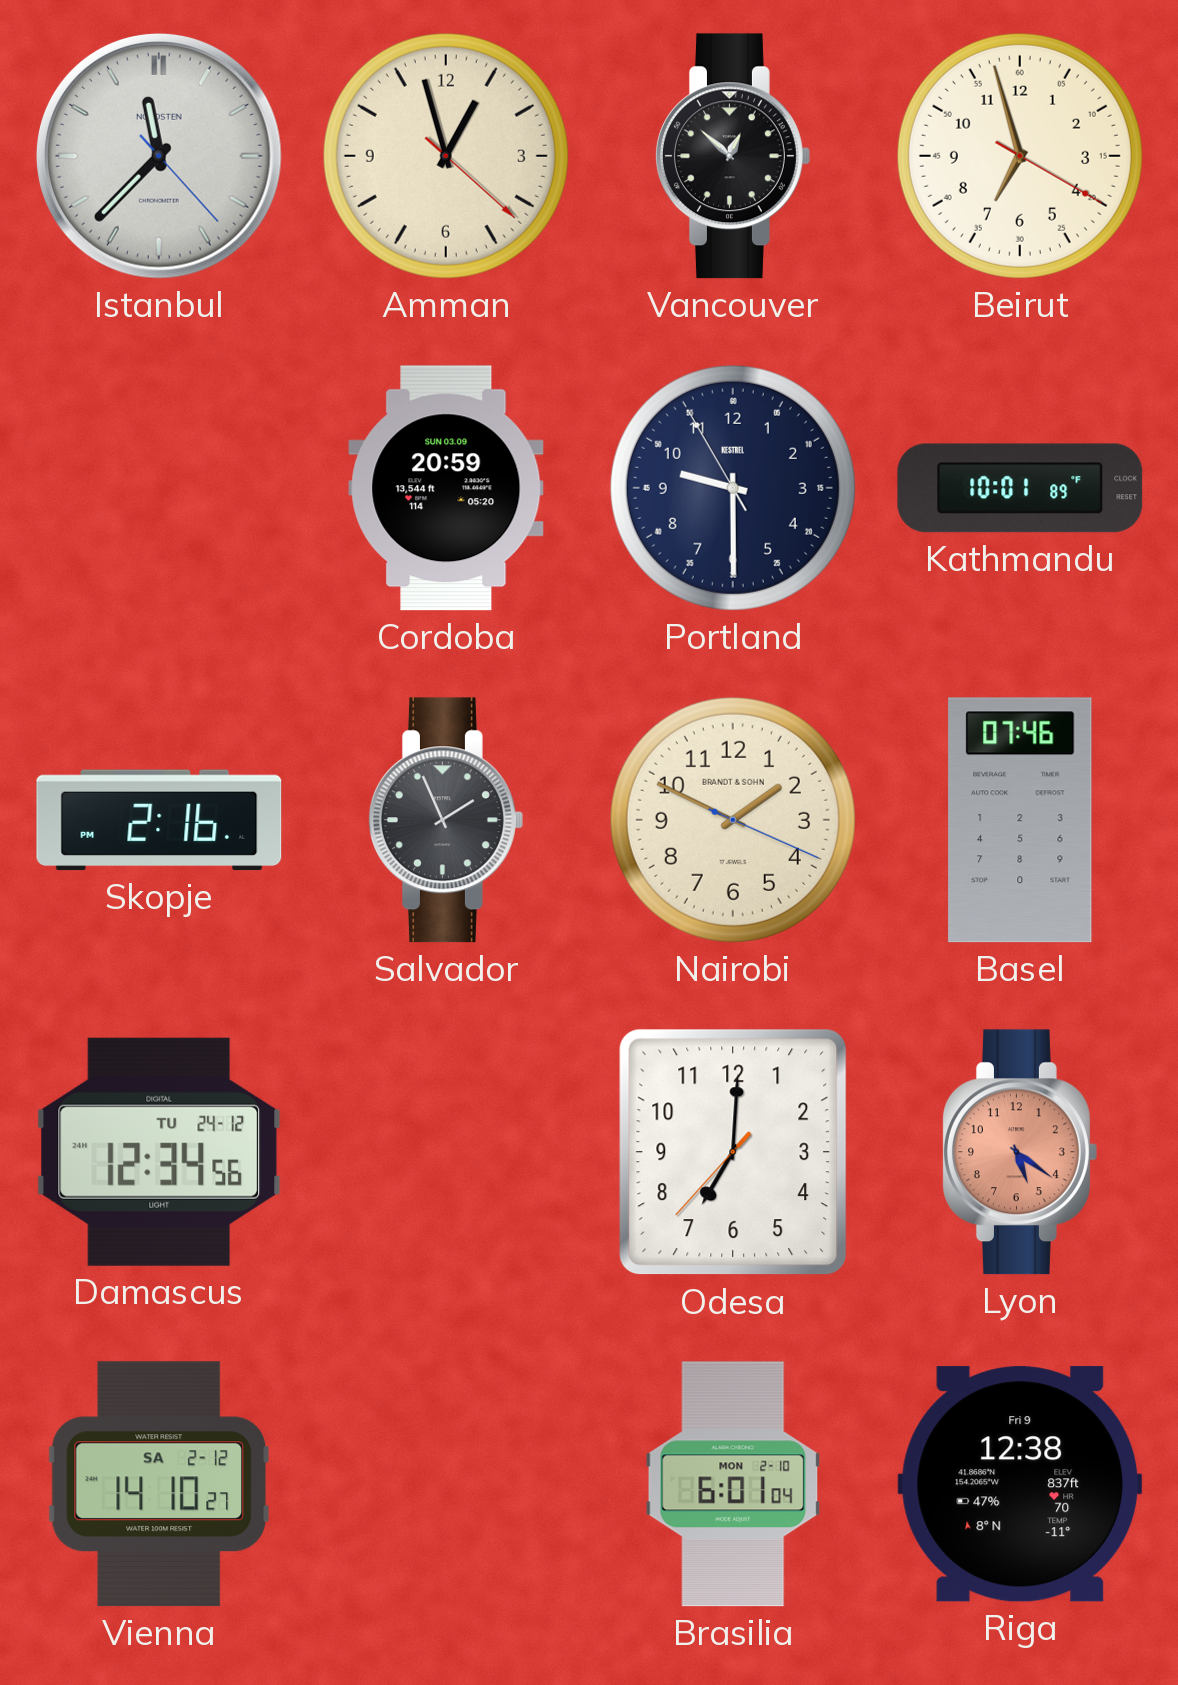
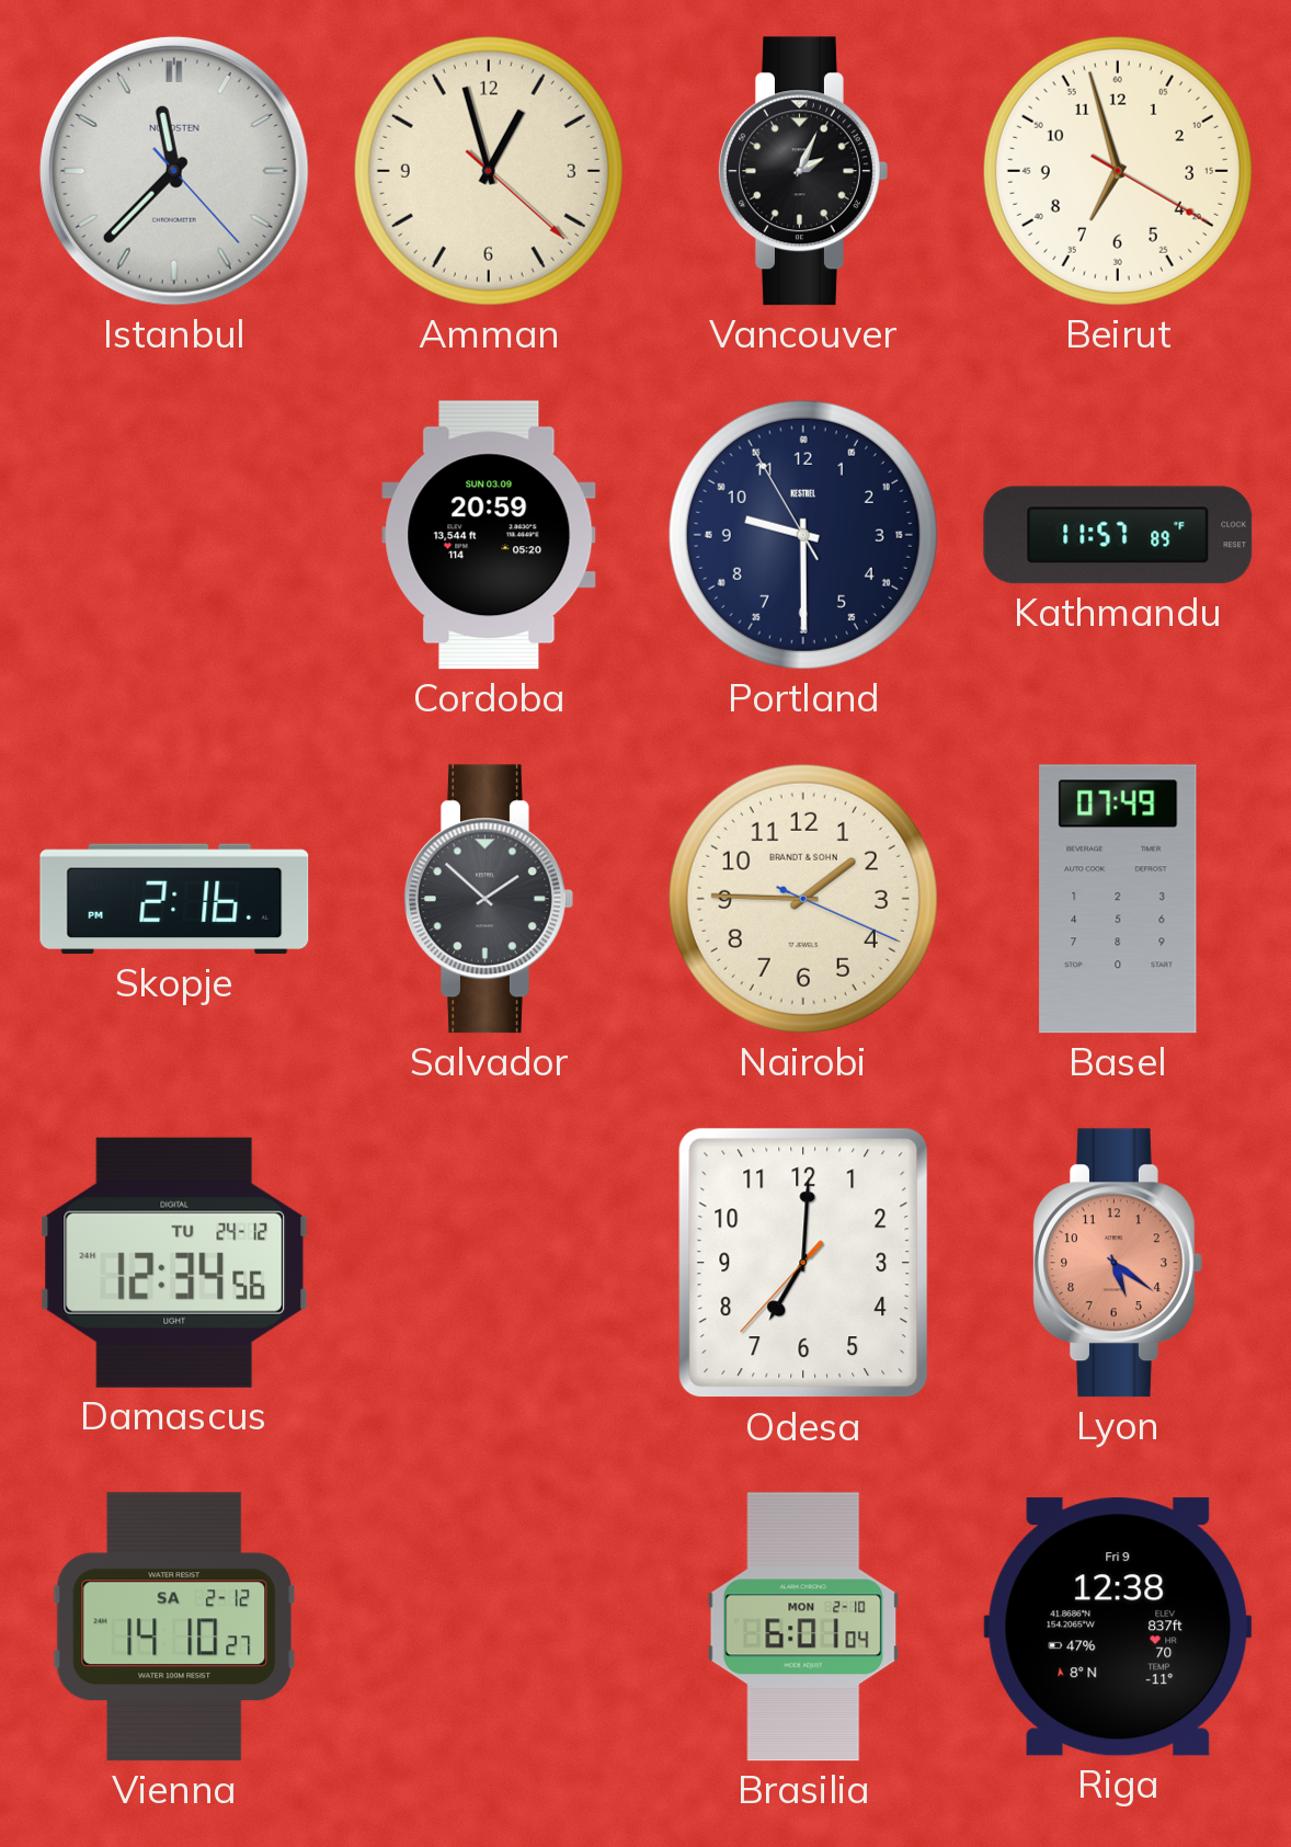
Vancouver: 12:52 -> 2:04
Kathmandu: 10:01 -> 11:57
Salvador: 1:56 -> 1:52
Nairobi: 1:49 -> 1:45
Basel: 07:46 -> 07:49
